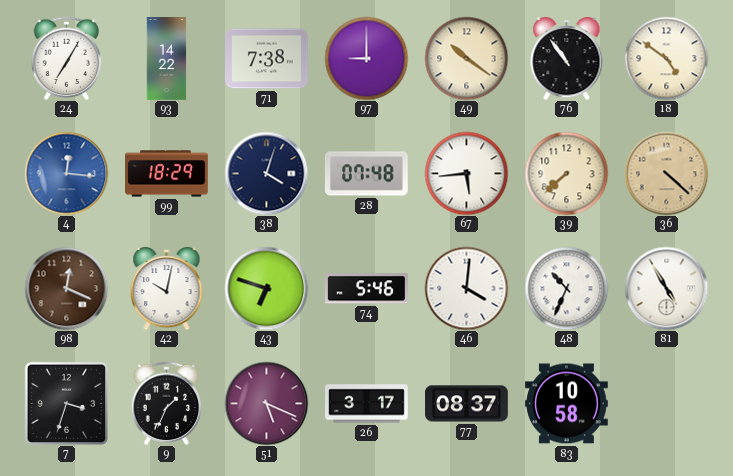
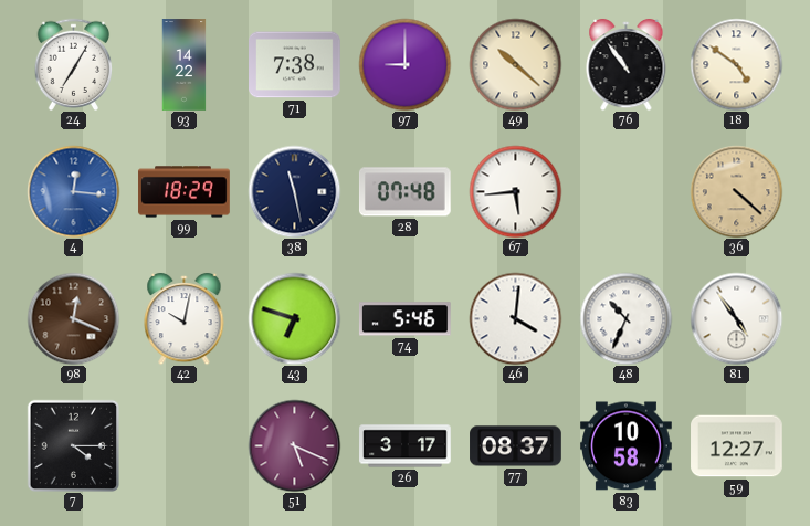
49: 10:21 -> 10:22
38: 4:03 -> 11:28
39: 7:38 -> none
81: 4:55 -> 4:54
7: 3:33 -> 4:15
9: 1:34 -> none
59: none -> 12:27
